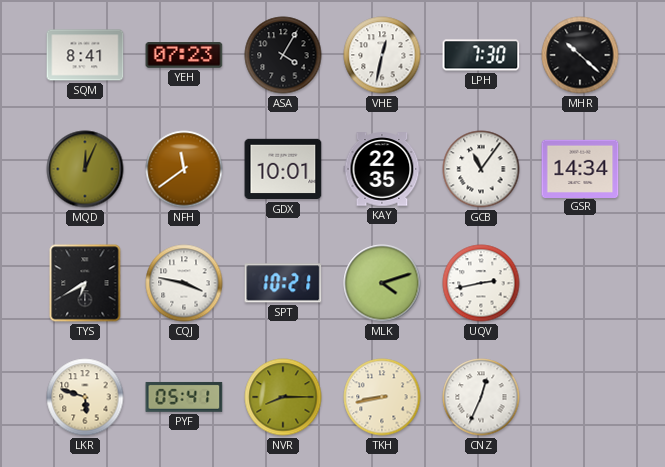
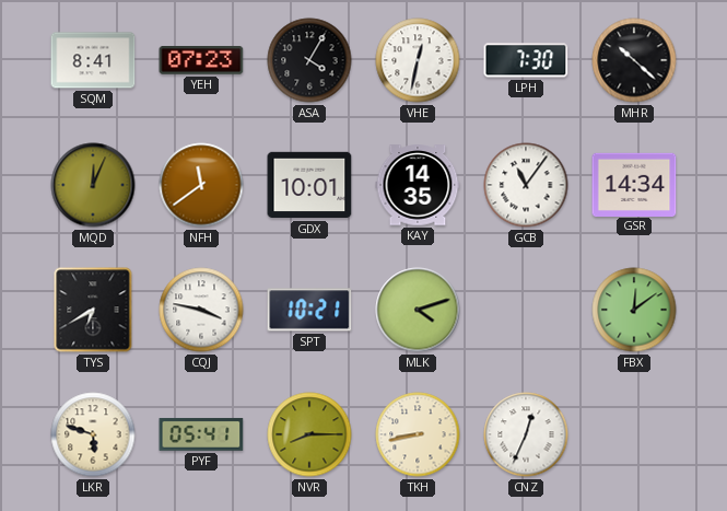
KAY: 22:35 -> 14:35
UQV: 2:43 -> none
FBX: none -> 12:09
